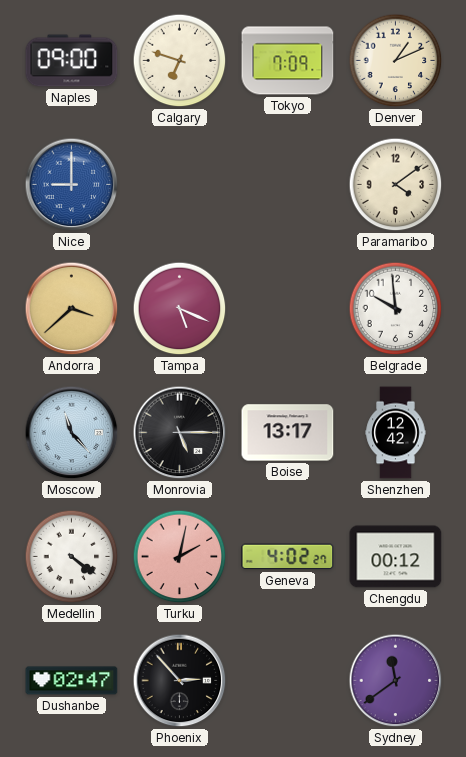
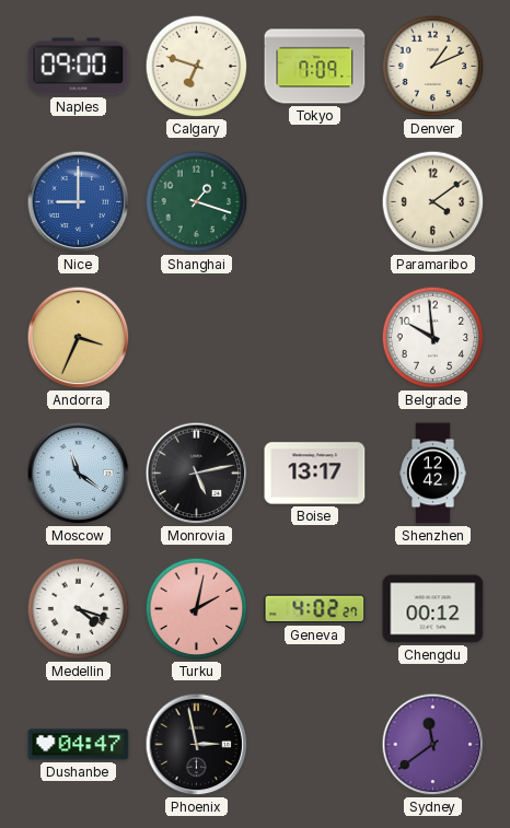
Shanghai: none -> 1:18
Andorra: 3:38 -> 3:34
Tampa: 5:19 -> none
Moscow: 11:23 -> 11:21
Monrovia: 5:15 -> 5:13
Medellin: 4:21 -> 4:18
Dushanbe: 02:47 -> 04:47
Phoenix: 2:53 -> 2:58
